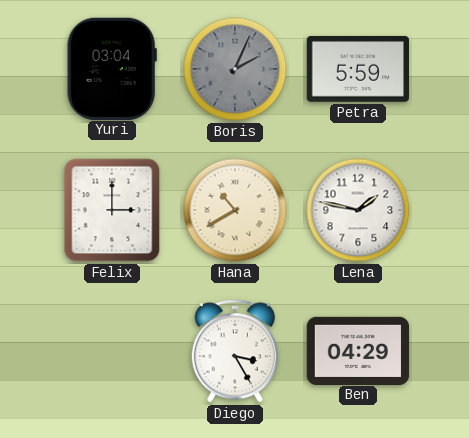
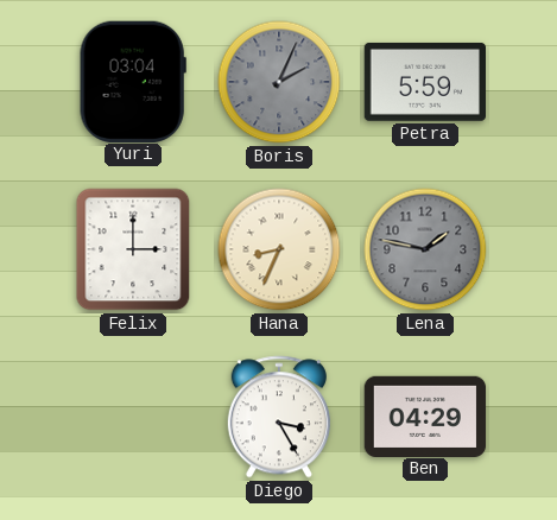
Hana: 10:40 -> 8:34
Lena dial: white -> grey
